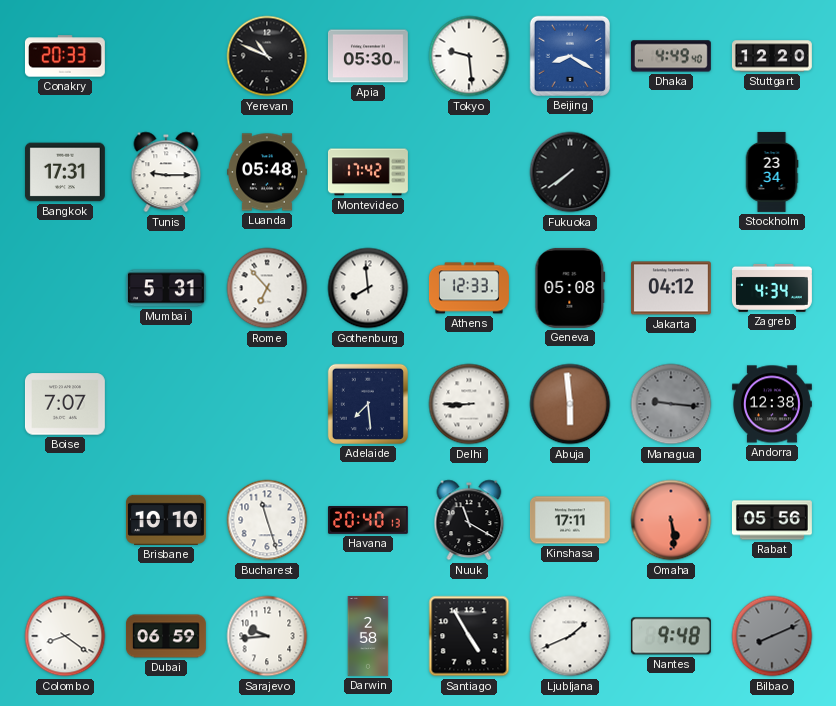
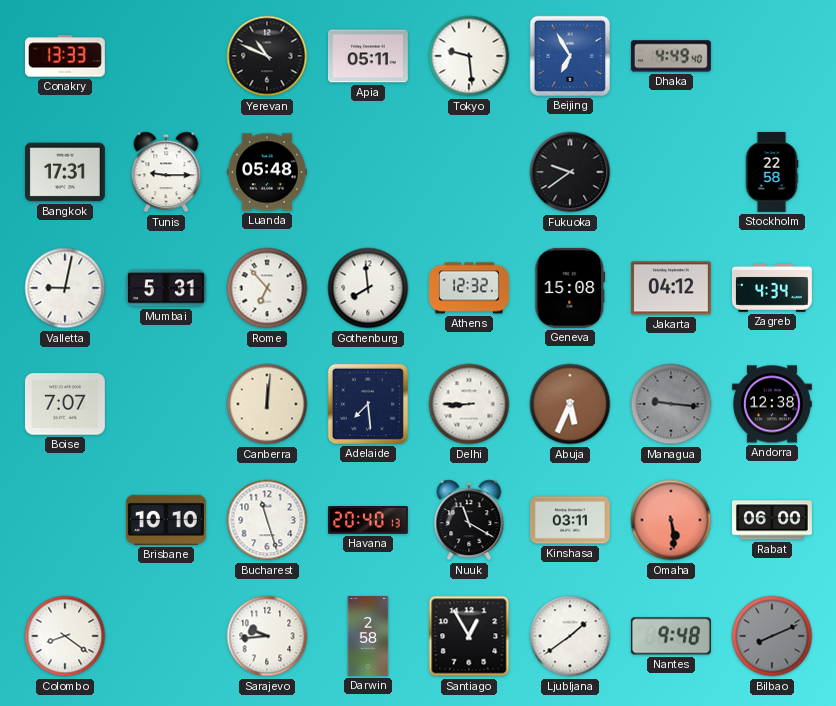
Conakry: 20:33 -> 13:33
Apia: 05:30 -> 05:11
Beijing: 8:20 -> 6:55
Stuttgart: 12:20 -> none
Montevideo: 17:42 -> none
Fukuoka: 7:39 -> 9:39
Stockholm: 23:34 -> 22:58
Valletta: none -> 9:02
Athens: 12:33 -> 12:32
Geneva: 05:08 -> 15:08
Canberra: none -> 12:01
Abuja: 5:59 -> 5:34
Kinshasa: 17:11 -> 03:11
Rabat: 05:56 -> 06:00
Dubai: 06:59 -> none
Santiago: 4:55 -> 12:55
Ljubljana: 1:41 -> 1:39
